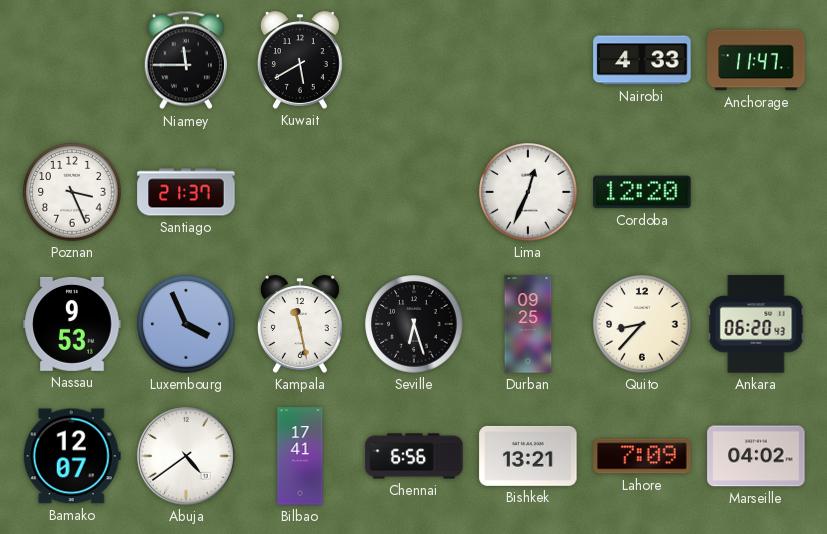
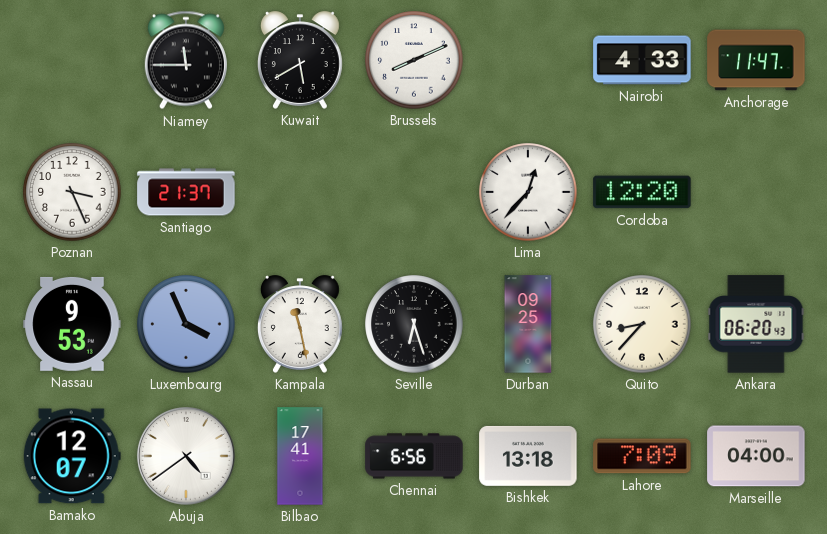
Brussels: none -> 8:11
Lima: 12:34 -> 12:37
Bishkek: 13:21 -> 13:18
Marseille: 04:02 -> 04:00
